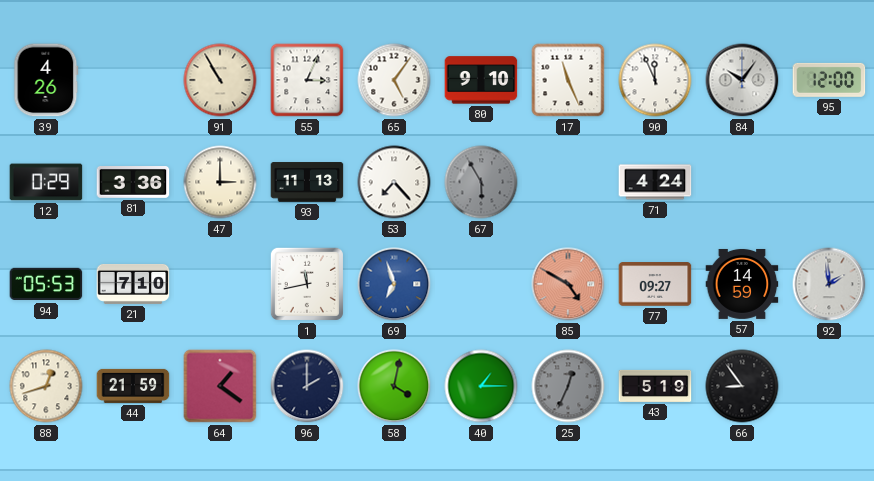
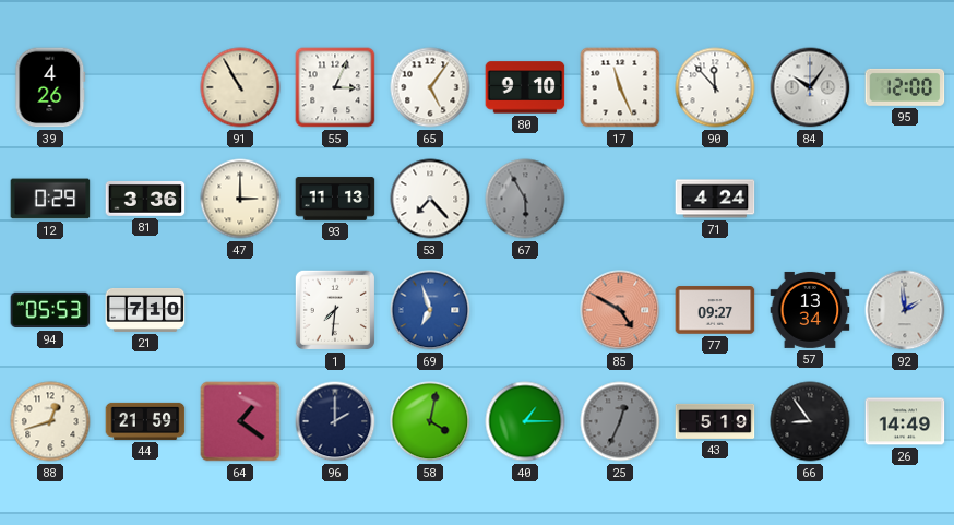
90: 11:56 -> 11:53
1: 11:43 -> 7:31
57: 14:59 -> 13:34
26: none -> 14:49
